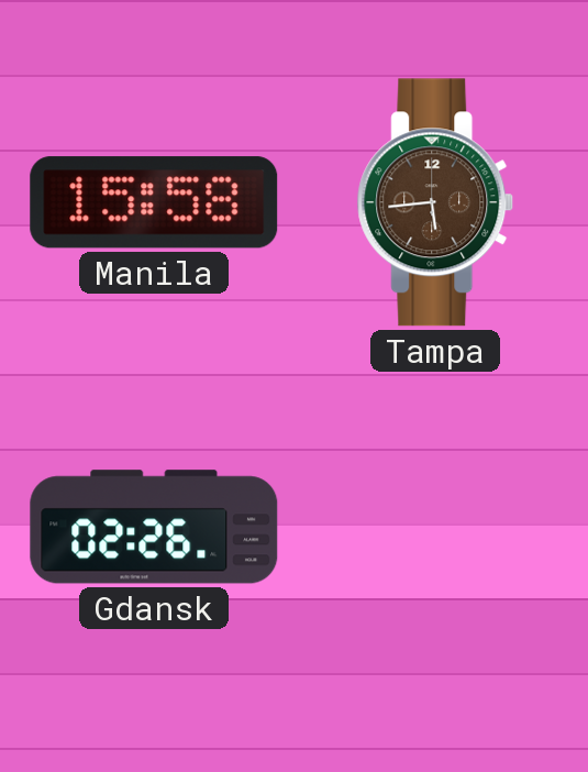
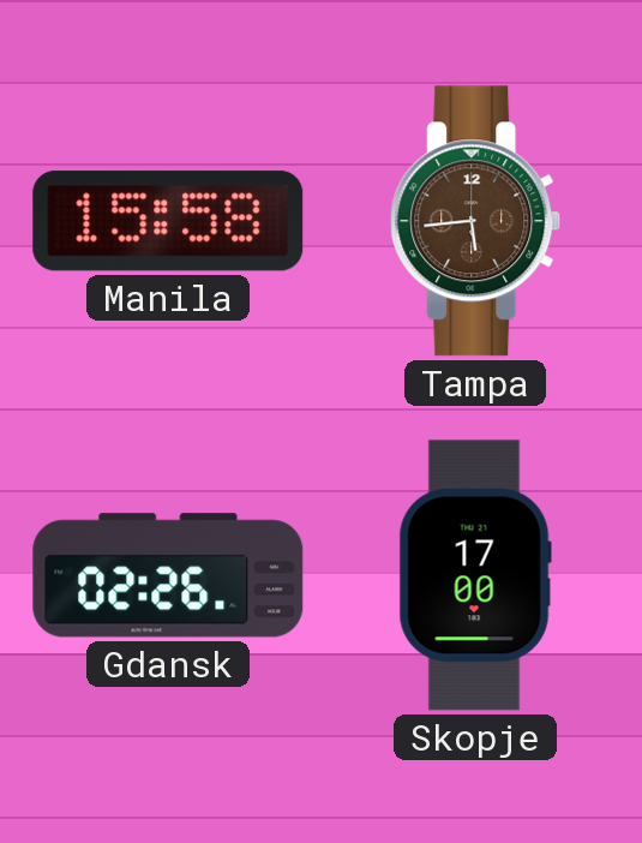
Skopje: none -> 17:00
